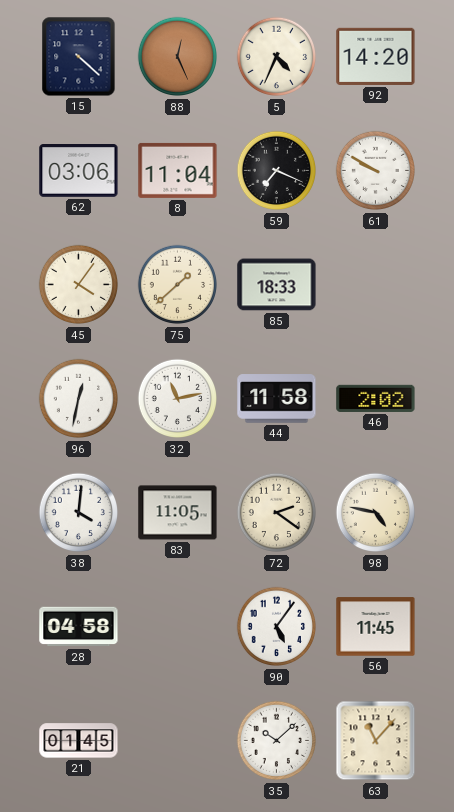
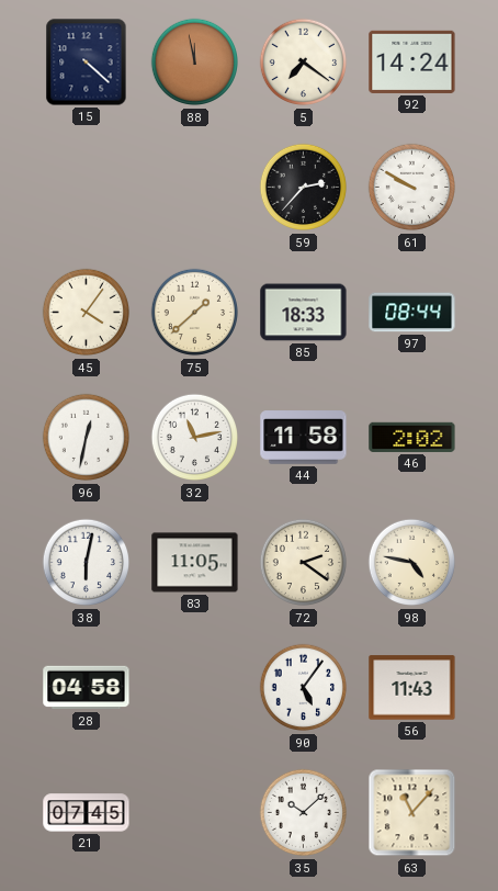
88: 12:26 -> 11:58
5: 4:34 -> 7:21
92: 14:20 -> 14:24
62: 03:06 -> none
8: 11:04 -> none
59: 7:19 -> 2:37
97: none -> 08:44
38: 4:01 -> 6:02
56: 11:45 -> 11:43
21: 01:45 -> 07:45
